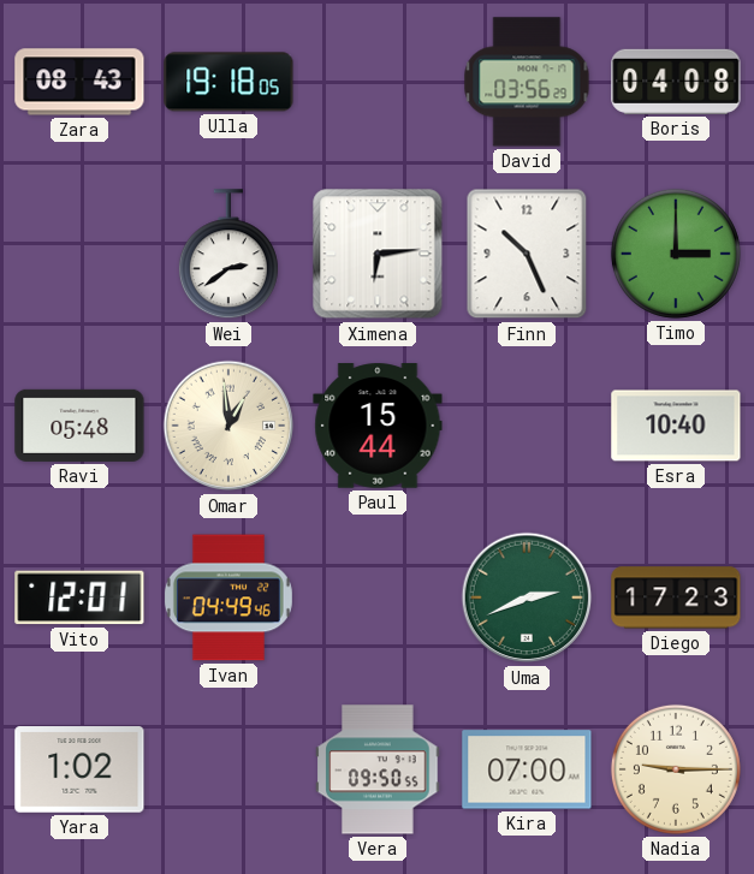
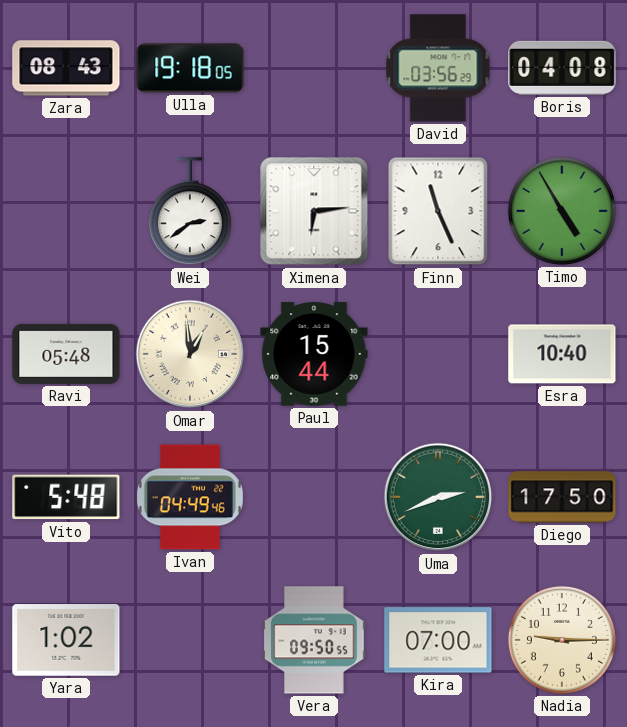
Finn: 10:26 -> 11:26
Timo: 3:00 -> 4:55
Vito: 12:01 -> 5:48
Diego: 17:23 -> 17:50
